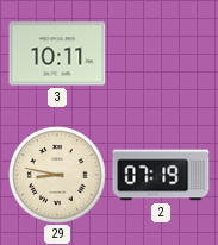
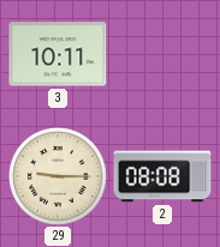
29: 8:47 -> 9:15
2: 07:19 -> 08:08
